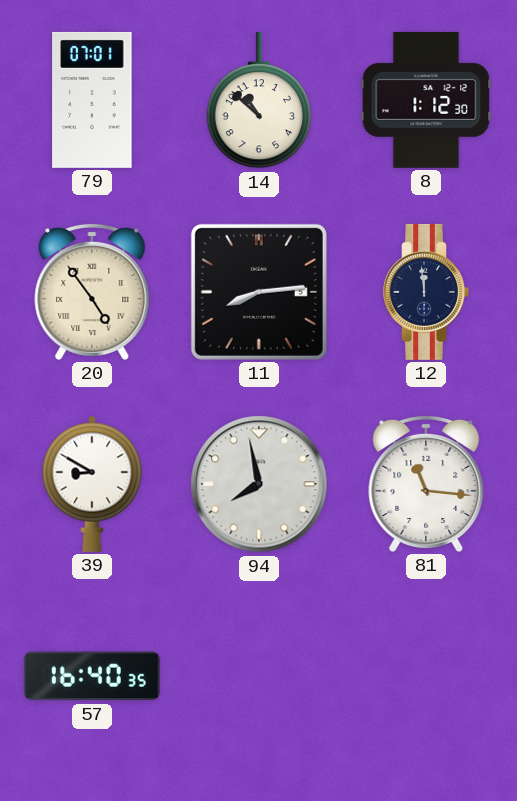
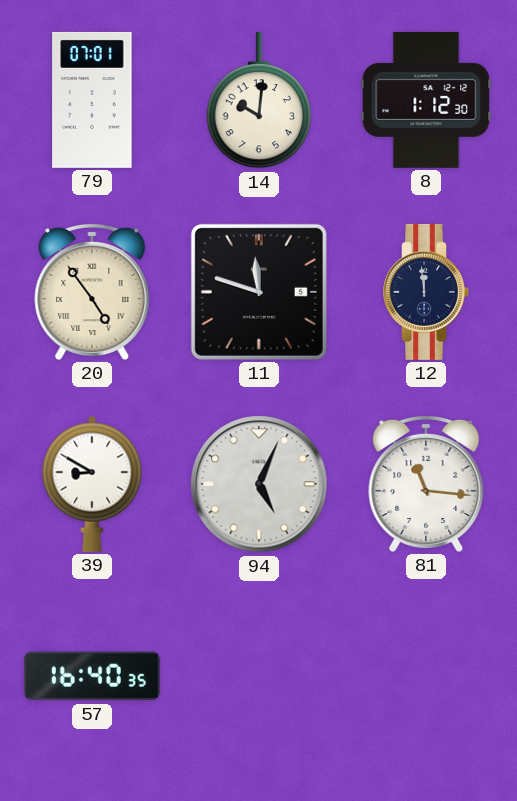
14: 10:52 -> 10:01
11: 8:14 -> 11:48
94: 7:58 -> 5:04
